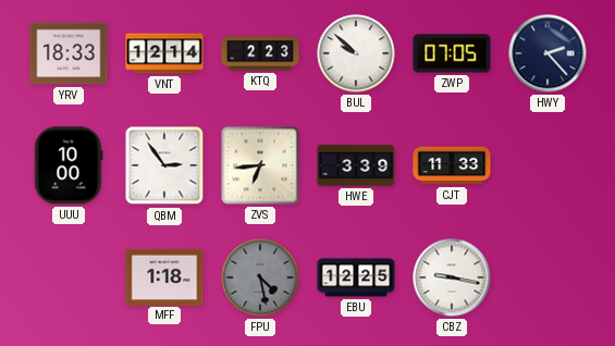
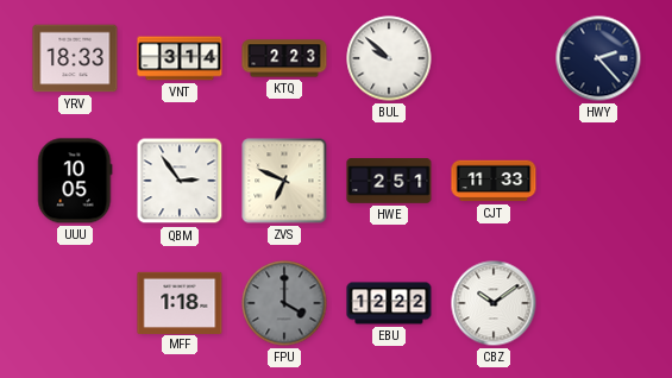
VNT: 12:14 -> 3:14
ZWP: 07:05 -> none
UUU: 10:00 -> 10:05
ZVS: 6:44 -> 6:49
HWE: 3:39 -> 2:51
FPU: 4:28 -> 4:00
EBU: 12:25 -> 12:22
CBZ: 9:17 -> 10:09
